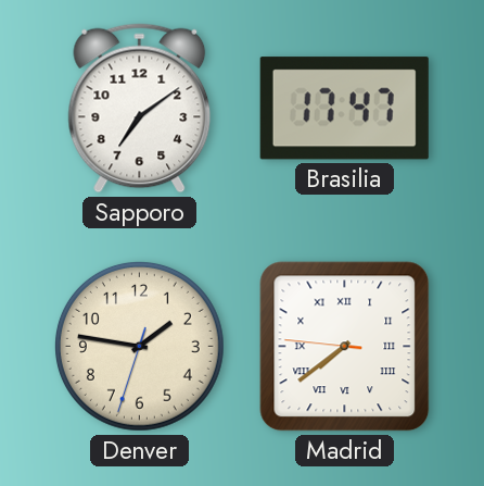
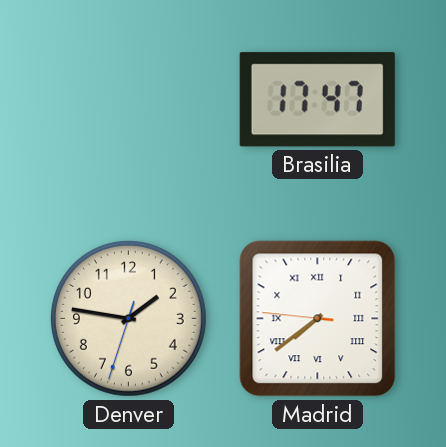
Sapporo: 7:09 -> none
